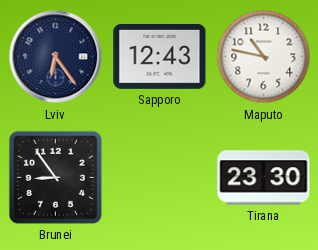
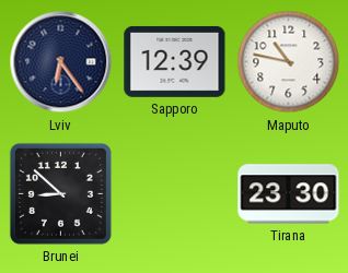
Sapporo: 12:43 -> 12:39
Brunei: 8:54 -> 8:52
